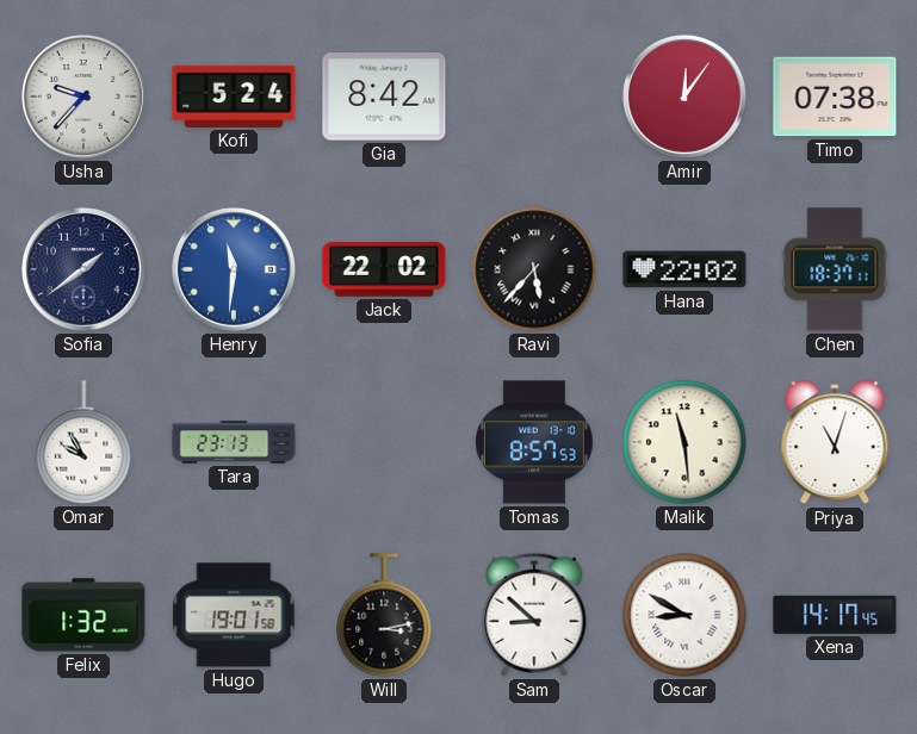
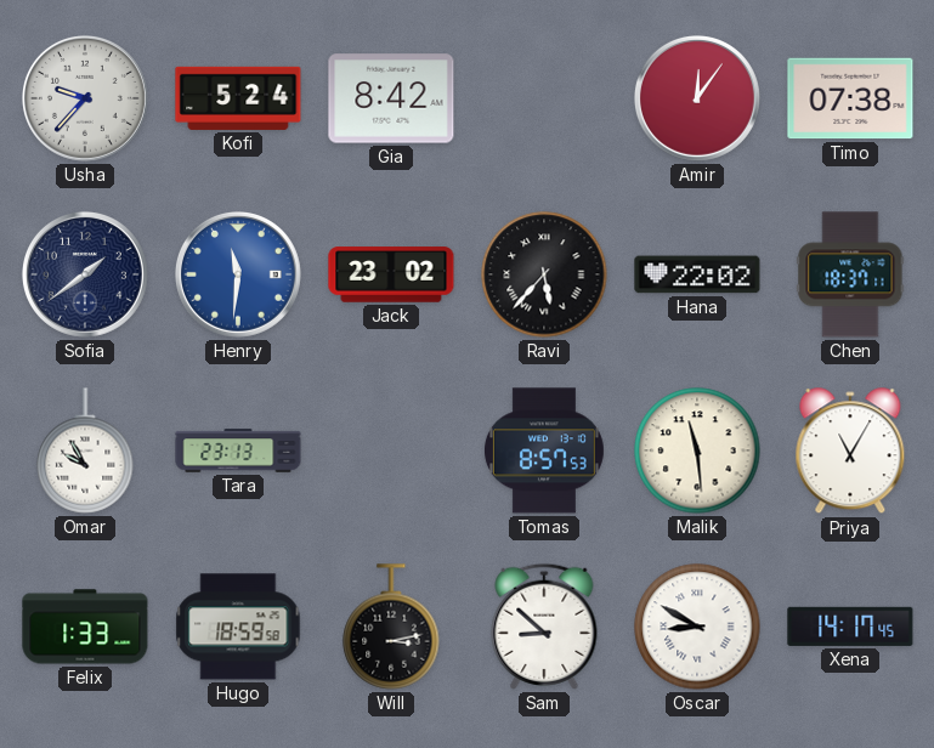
Jack: 22:02 -> 23:02
Priya: 11:03 -> 11:05
Felix: 1:32 -> 1:33
Hugo: 19:01 -> 18:59
